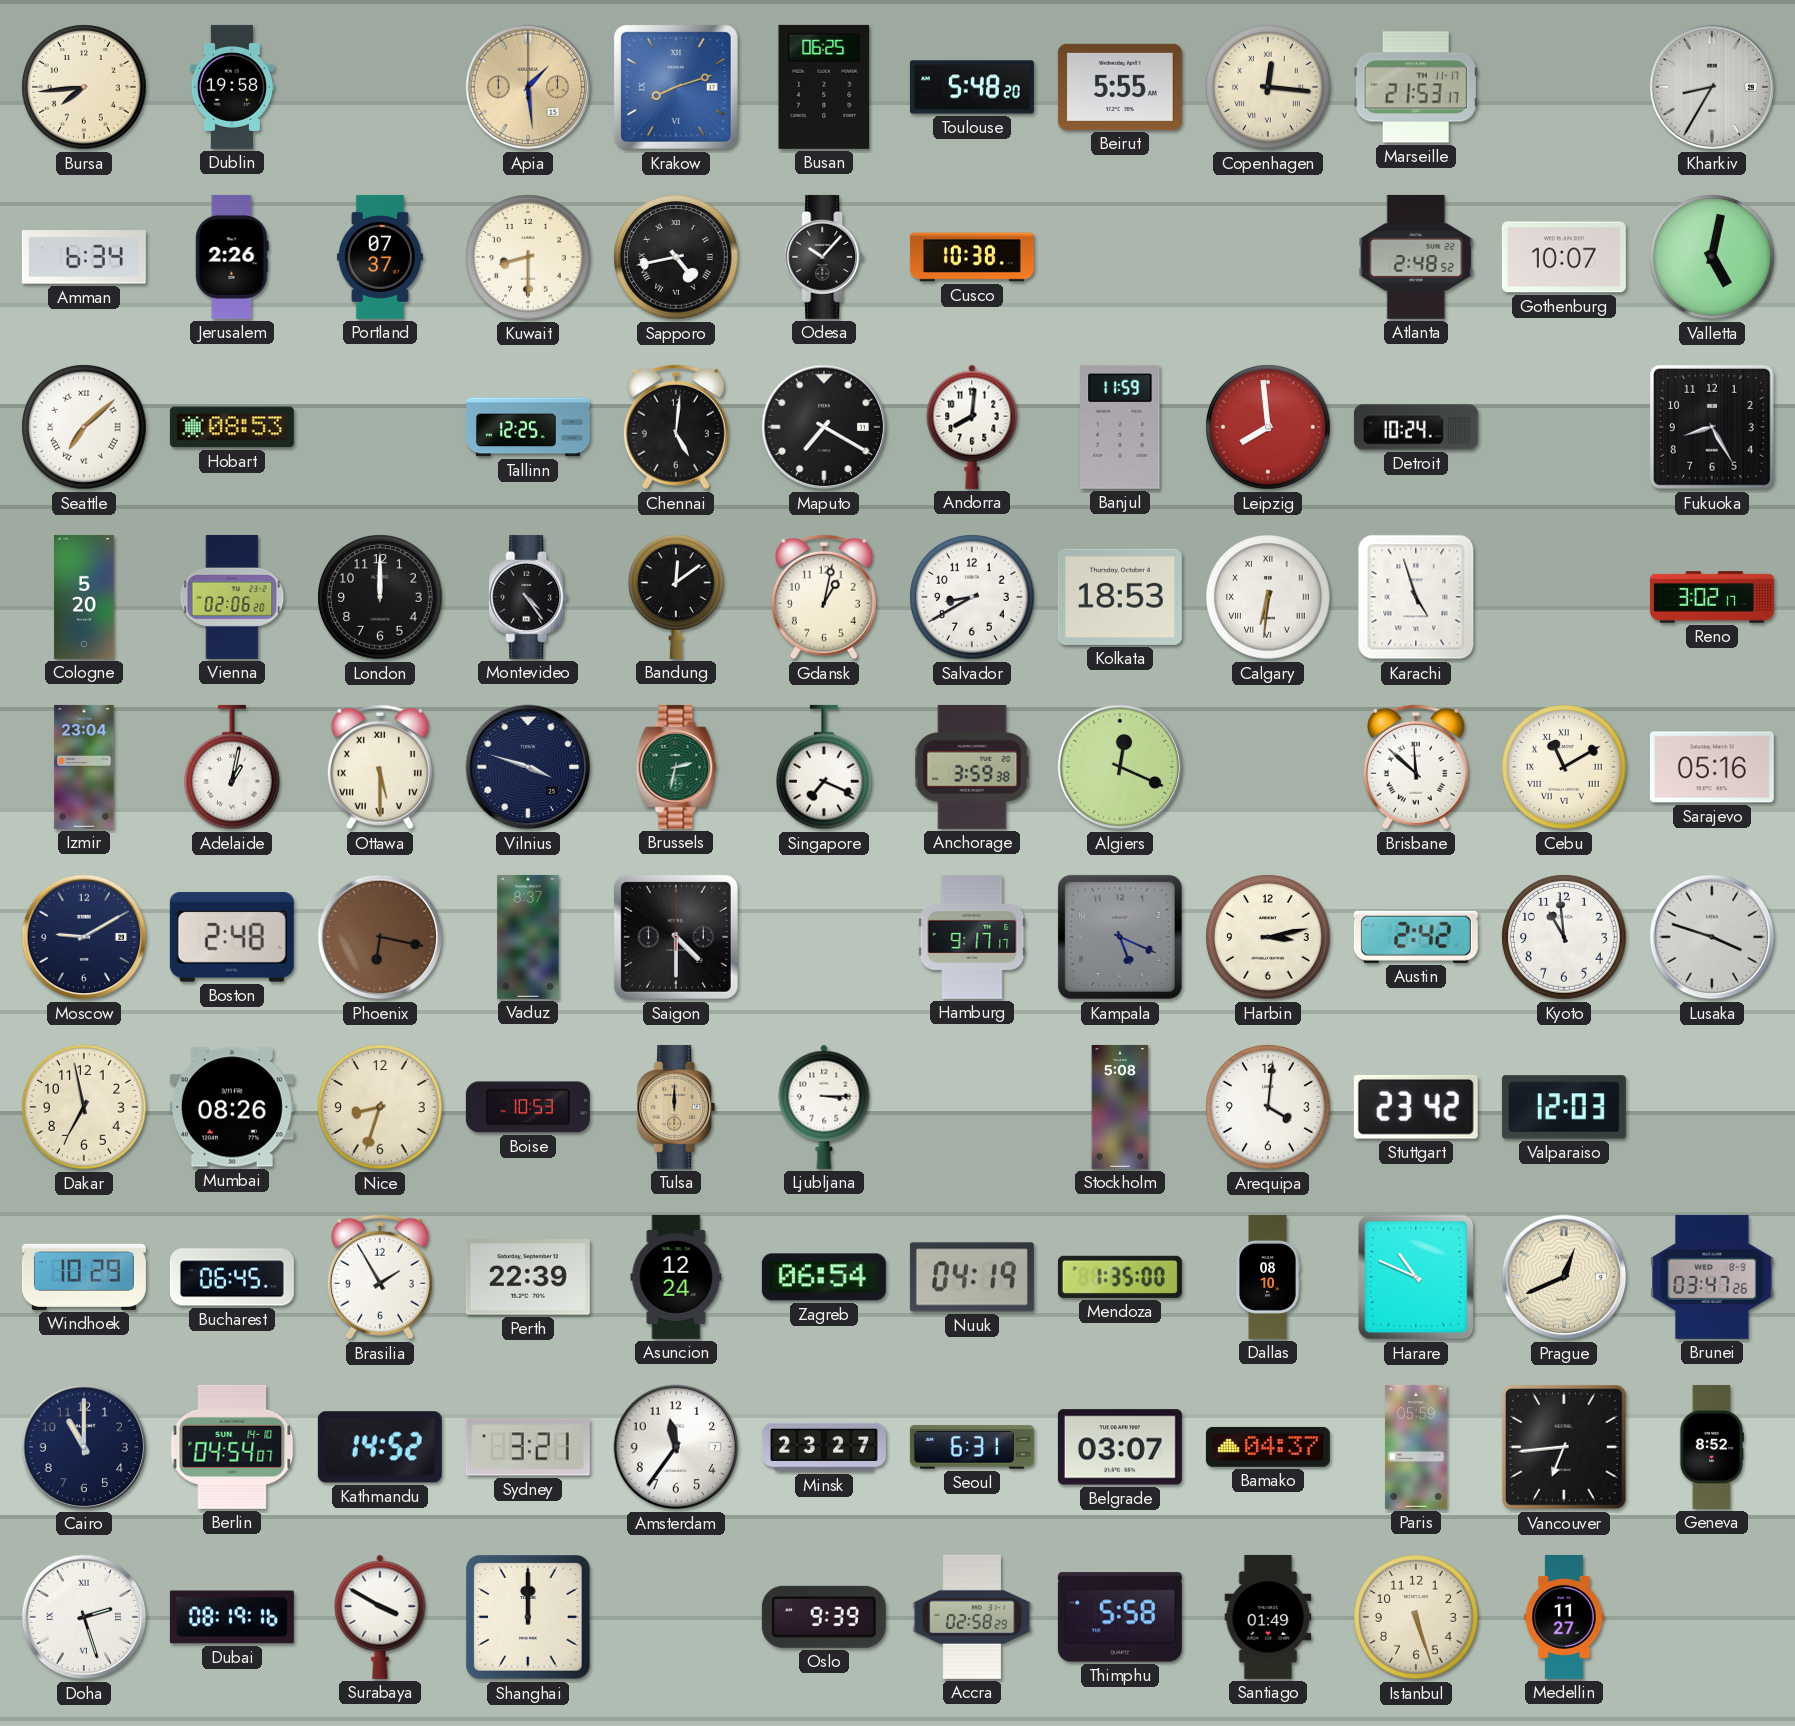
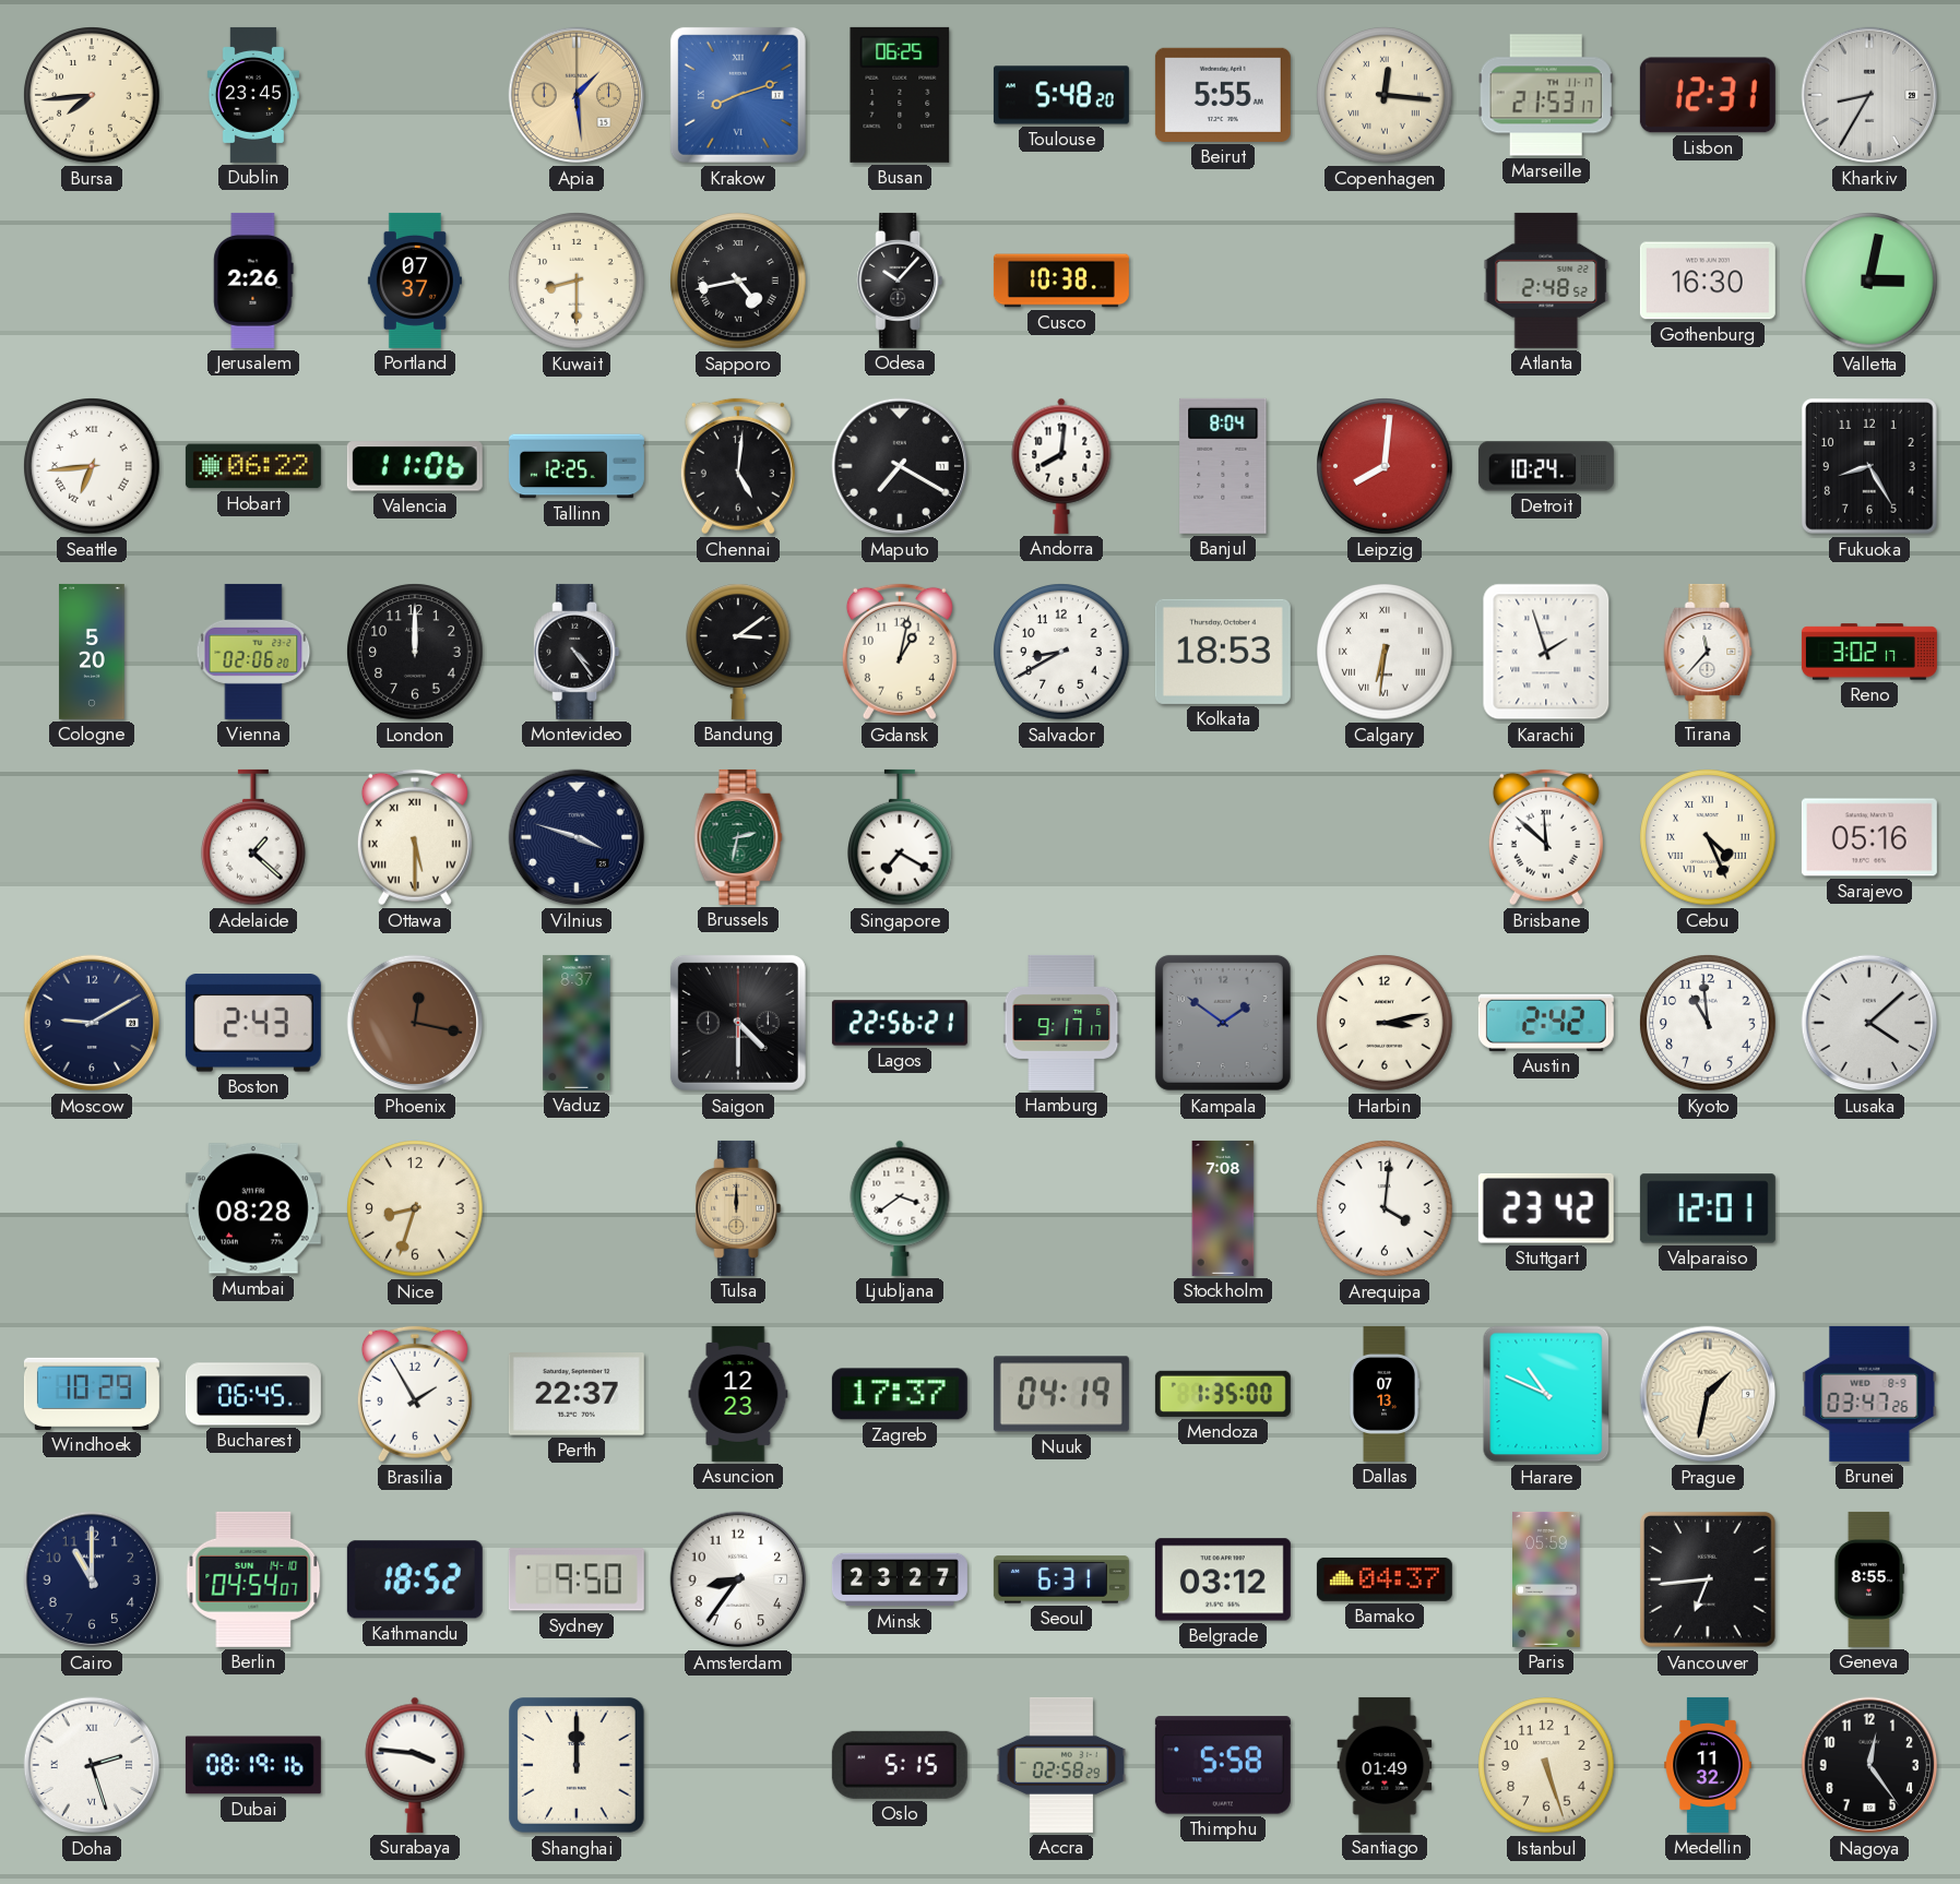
Dublin: 19:58 -> 23:45
Lisbon: none -> 12:31
Amman: 6:34 -> none
Gothenburg: 10:07 -> 16:30
Valletta: 5:02 -> 3:02
Seattle: 7:08 -> 6:44
Hobart: 08:53 -> 06:22
Valencia: none -> 11:06
Banjul: 11:59 -> 8:04
Leipzig: 7:59 -> 8:01
Bandung: 12:09 -> 3:09
Karachi: 4:57 -> 1:57
Tirana: none -> 11:37
Izmir: 23:04 -> none
Adelaide: 1:02 -> 1:22
Singapore: 7:19 -> 7:20
Anchorage: 3:59 -> none
Algiers: 12:19 -> none
Cebu: 11:10 -> 4:26
Boston: 2:48 -> 2:43
Phoenix: 6:17 -> 12:17
Lagos: none -> 22:56
Kampala: 5:19 -> 1:51
Lusaka: 3:48 -> 4:08
Dakar: 6:58 -> none
Mumbai: 08:26 -> 08:28
Boise: 10:53 -> none
Ljubljana: 3:15 -> 3:39
Stockholm: 5:08 -> 7:08
Valparaiso: 12:03 -> 12:01
Perth: 22:39 -> 22:37
Asuncion: 12:24 -> 12:23
Zagreb: 06:54 -> 17:37
Dallas: 08:10 -> 07:13
Prague: 12:41 -> 1:32
Kathmandu: 14:52 -> 18:52
Sydney: 3:21 -> 9:50
Amsterdam: 11:36 -> 8:36
Belgrade: 03:07 -> 03:12
Geneva: 8:52 -> 8:55
Surabaya: 3:50 -> 3:46
Oslo: 9:39 -> 5:15
Medellin: 11:27 -> 11:32
Nagoya: none -> 12:24
